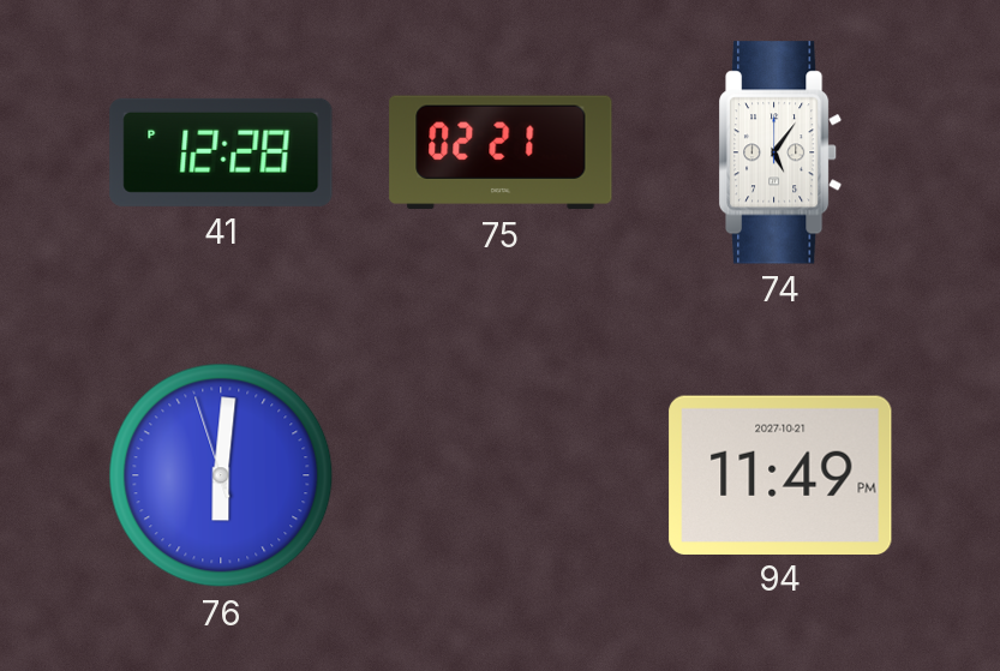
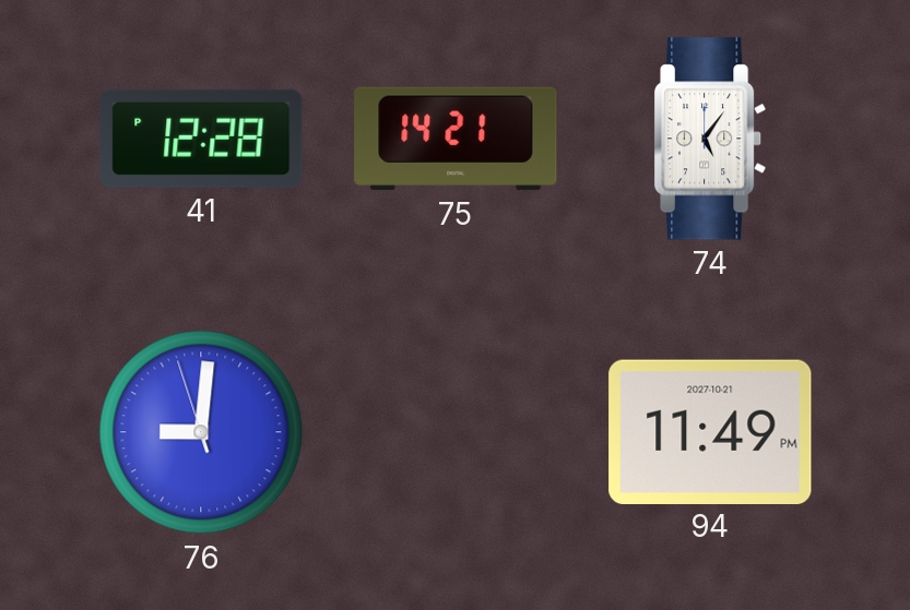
75: 02:21 -> 14:21
76: 6:00 -> 9:00
